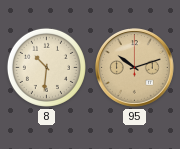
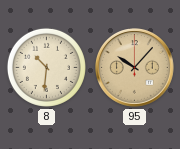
95: 10:12 -> 10:07
